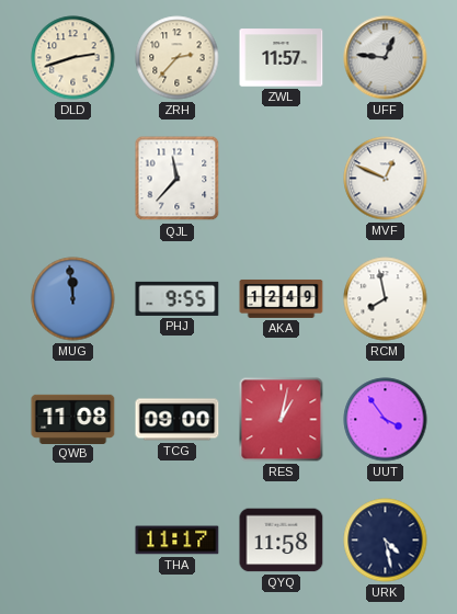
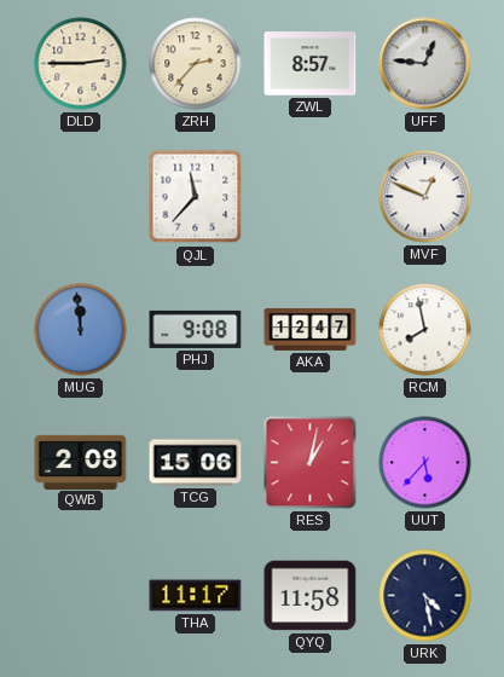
DLD: 2:42 -> 2:45
ZWL: 11:57 -> 8:57
PHJ: 9:55 -> 9:08
AKA: 12:49 -> 12:47
QWB: 11:08 -> 2:08
TCG: 09:00 -> 15:06
UUT: 3:54 -> 5:37
